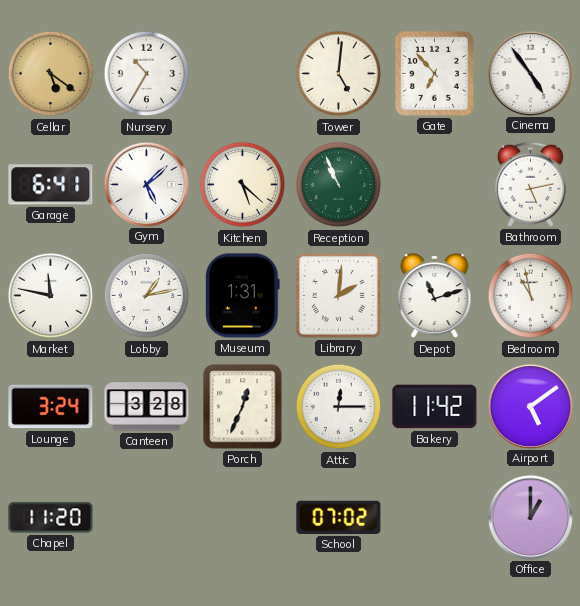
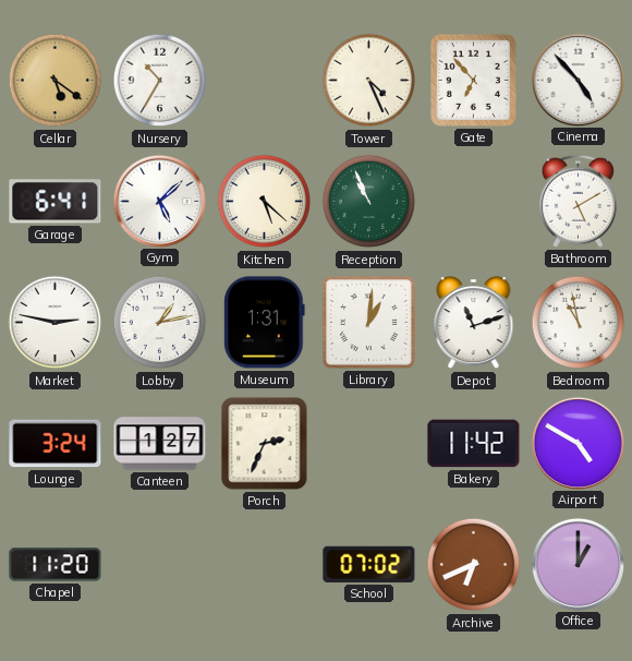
Tower: 5:01 -> 4:26
Cinema: 4:54 -> 4:53
Bathroom: 5:13 -> 5:10
Market: 11:47 -> 2:47
Library: 2:01 -> 1:01
Canteen: 3:28 -> 1:27
Porch: 12:34 -> 2:34
Attic: 12:15 -> none
Airport: 5:09 -> 4:50
Archive: none -> 6:41
